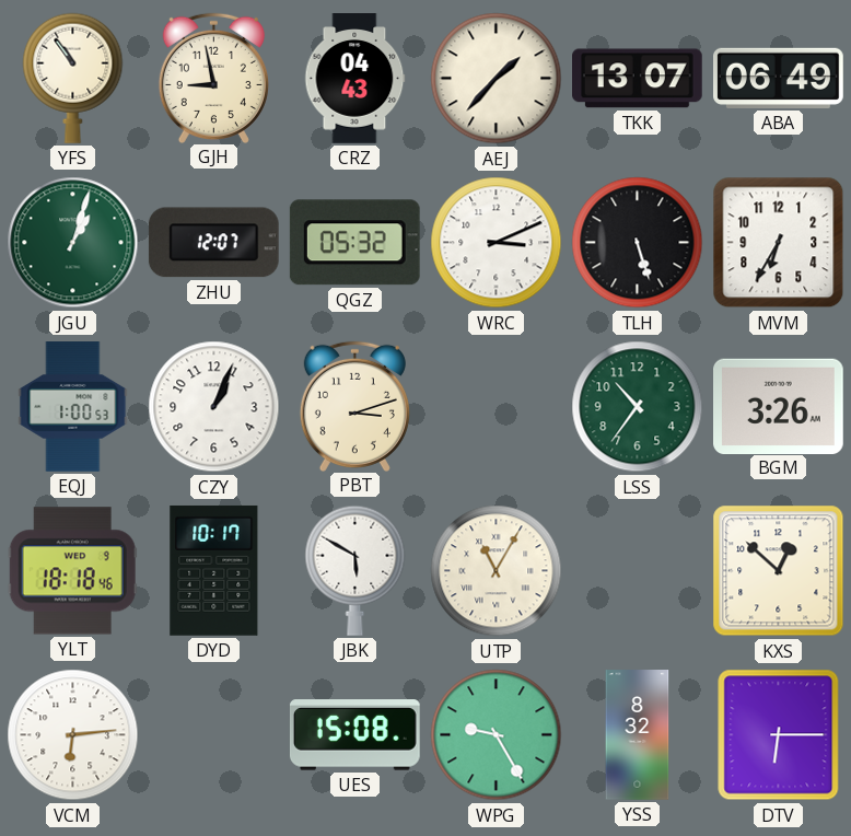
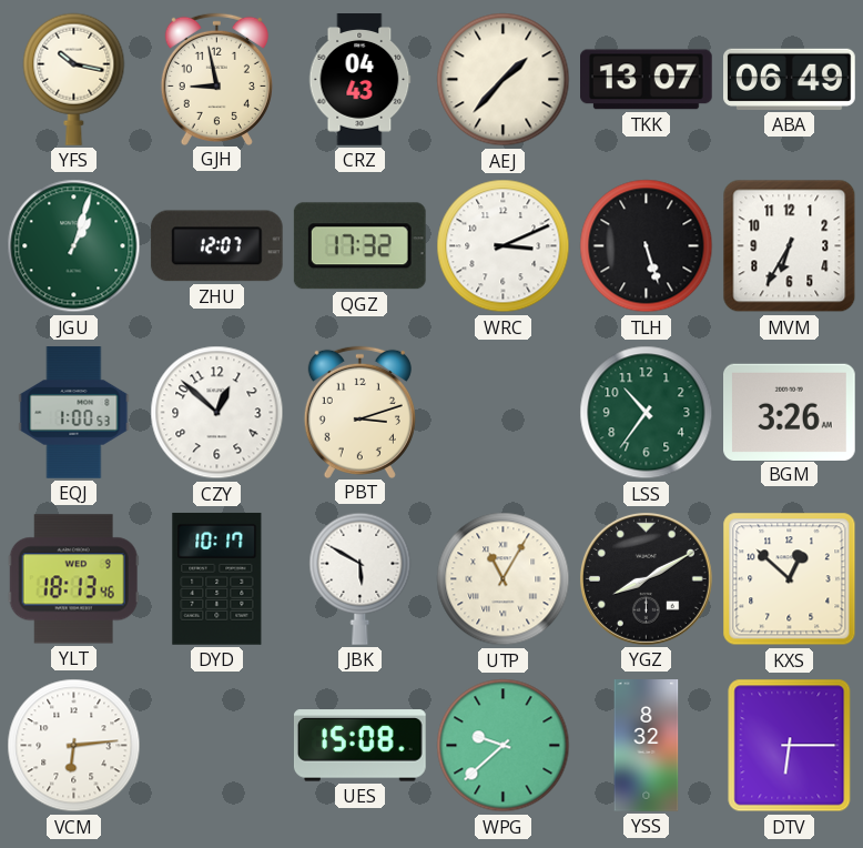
YFS: 10:54 -> 10:17
QGZ: 05:32 -> 17:32
CZY: 1:04 -> 12:52
YLT: 18:18 -> 18:13
YGZ: none -> 8:10
WPG: 9:25 -> 9:38
